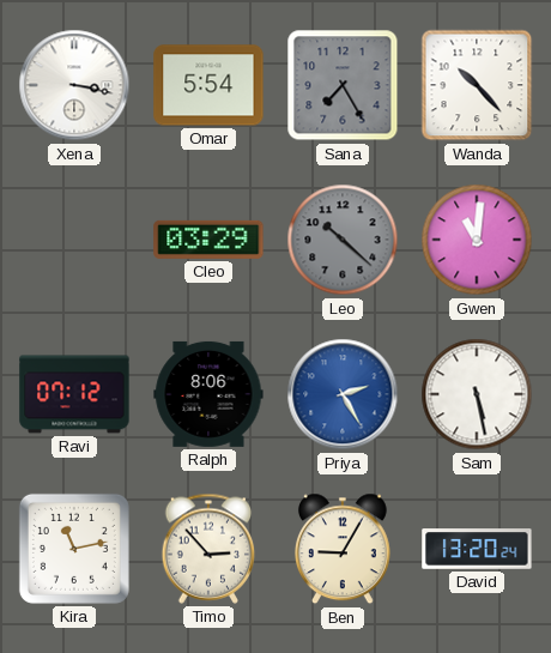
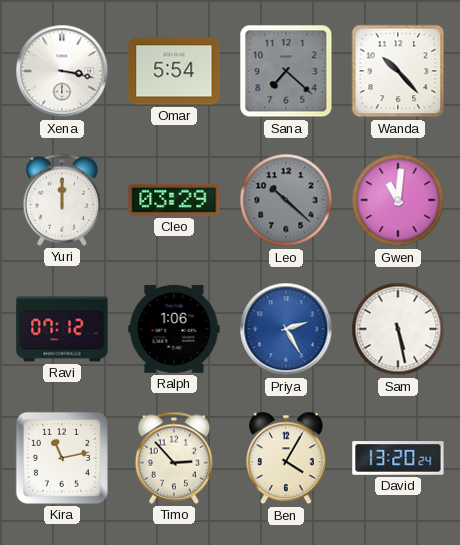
Sana: 7:25 -> 7:22
Yuri: none -> 12:00
Ralph: 8:06 -> 1:06
Ben: 9:05 -> 4:05
